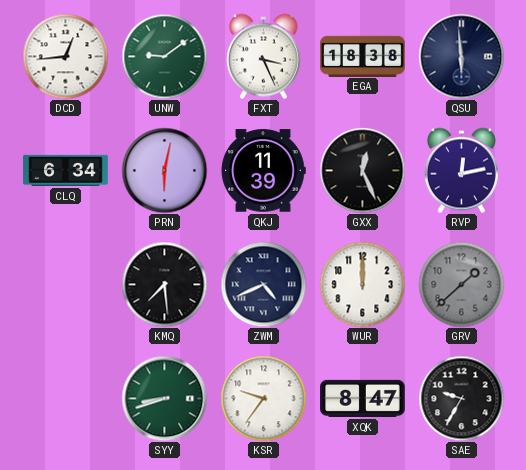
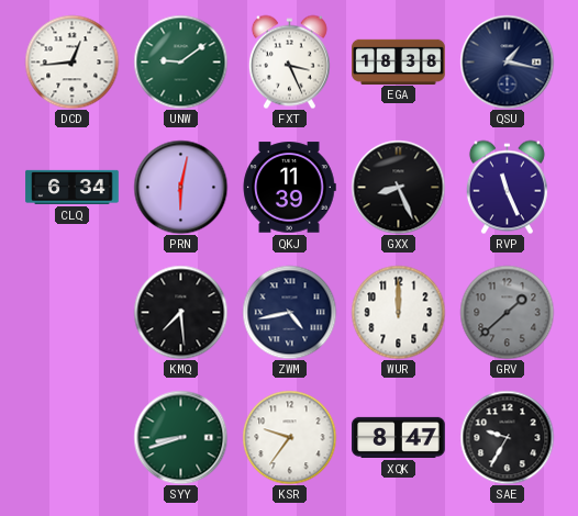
QSU: 5:59 -> 1:17
GXX: 12:26 -> 8:26
RVP: 12:13 -> 11:26
ZWM: 4:41 -> 4:43
